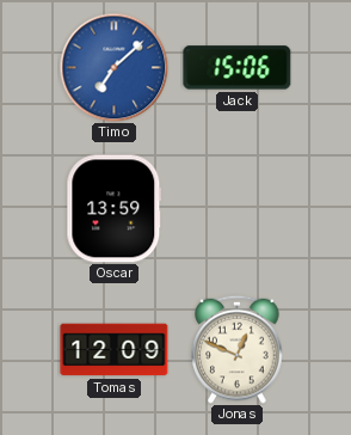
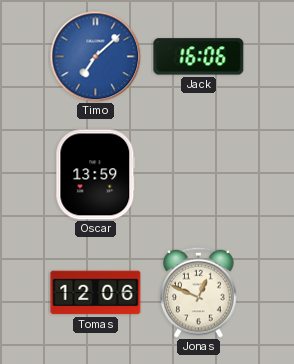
Jack: 15:06 -> 16:06
Tomas: 12:09 -> 12:06
